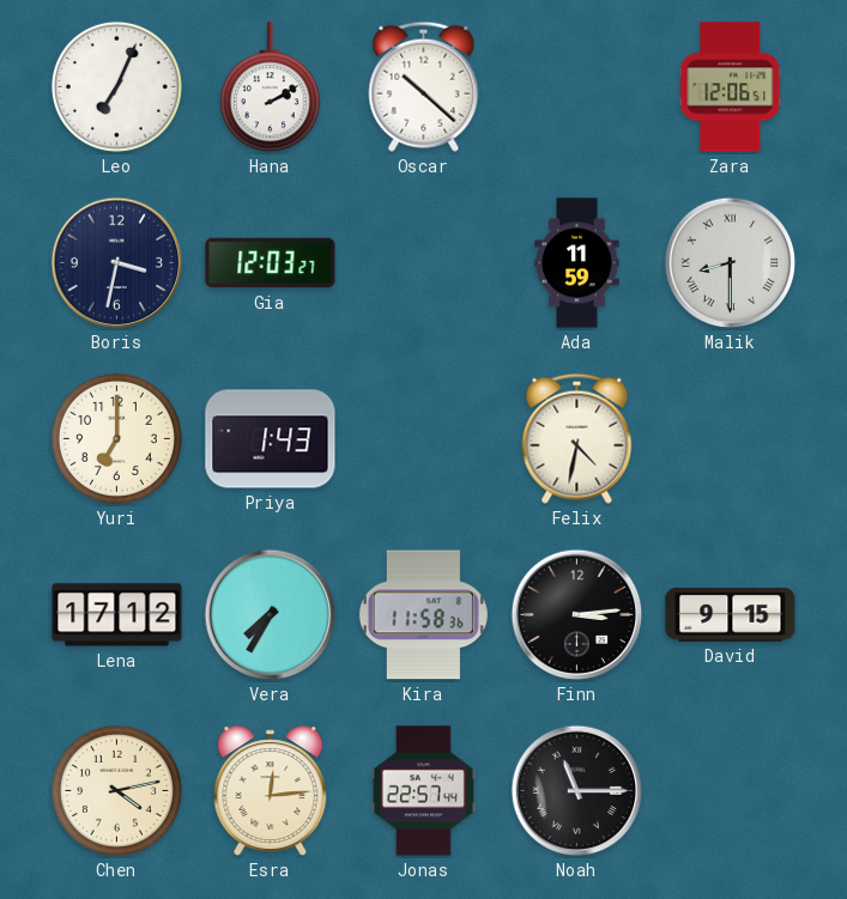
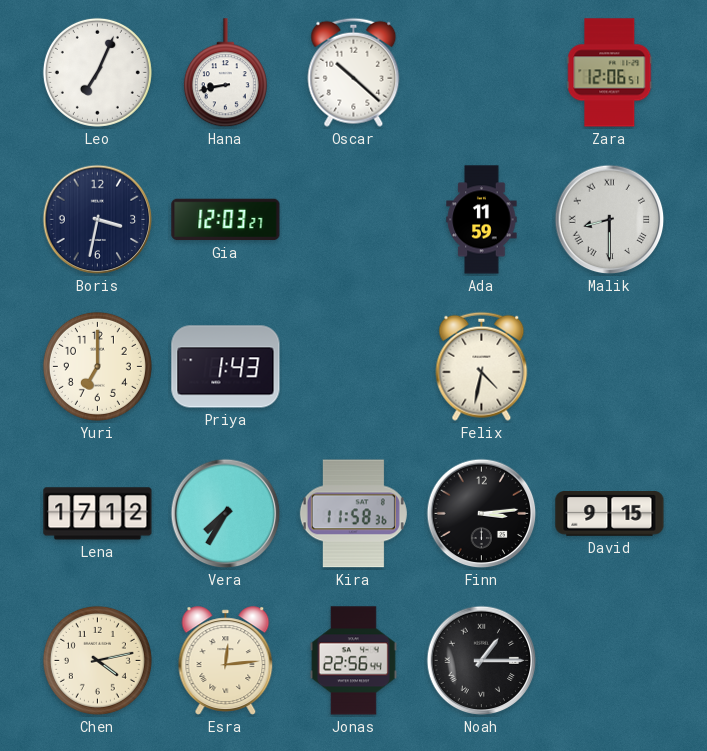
Hana: 2:10 -> 8:43
Jonas: 22:57 -> 22:56
Noah: 11:15 -> 1:15
